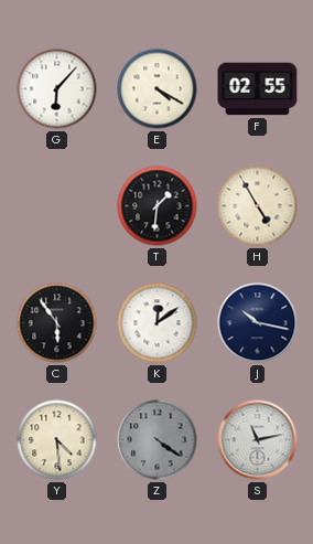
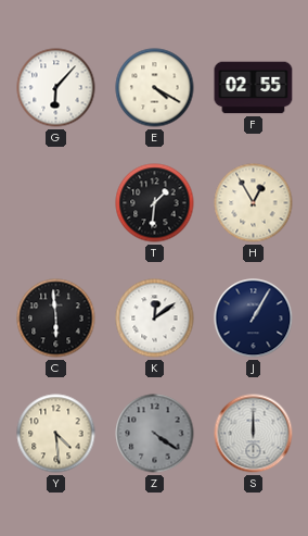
H: 4:55 -> 12:55
C: 5:54 -> 5:59
J: 10:17 -> 1:05
S: 11:13 -> 12:00
